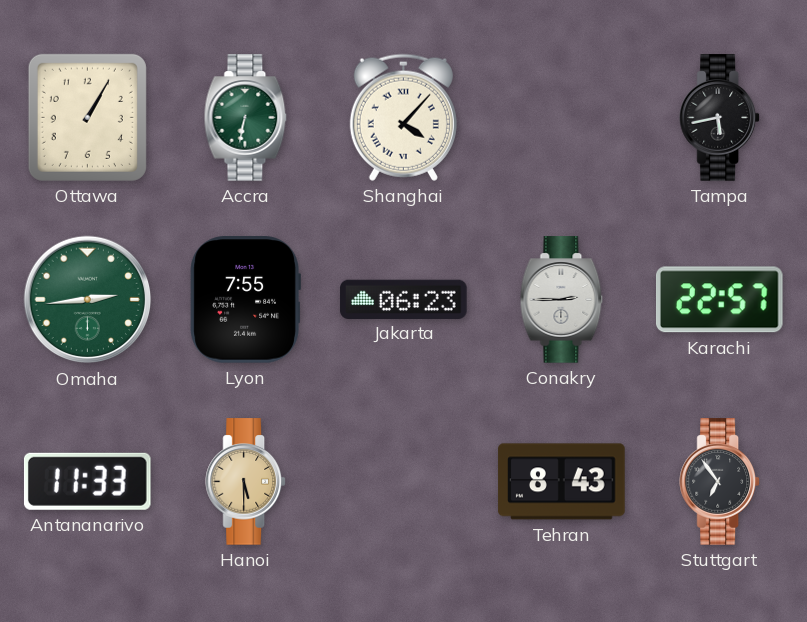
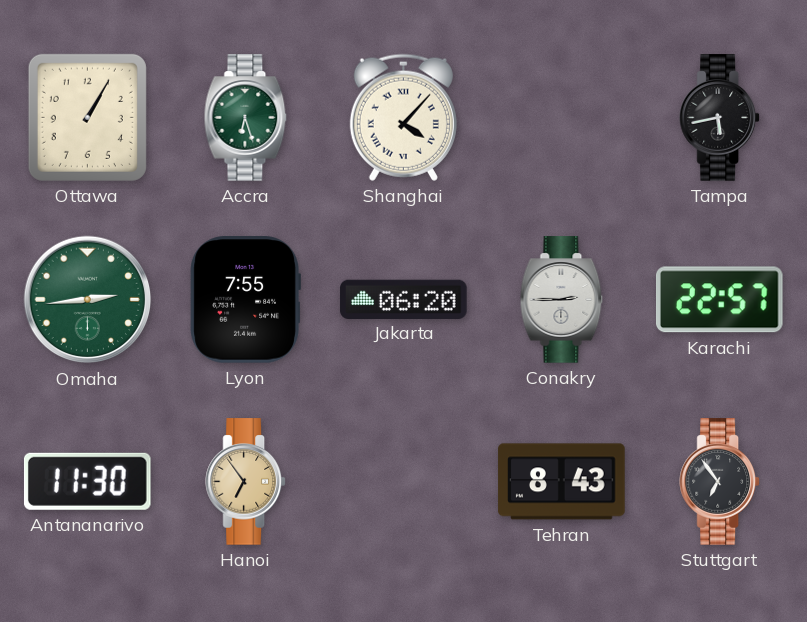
Accra: 6:32 -> 6:27
Jakarta: 06:23 -> 06:20
Antananarivo: 11:33 -> 11:30
Hanoi: 5:30 -> 6:54
